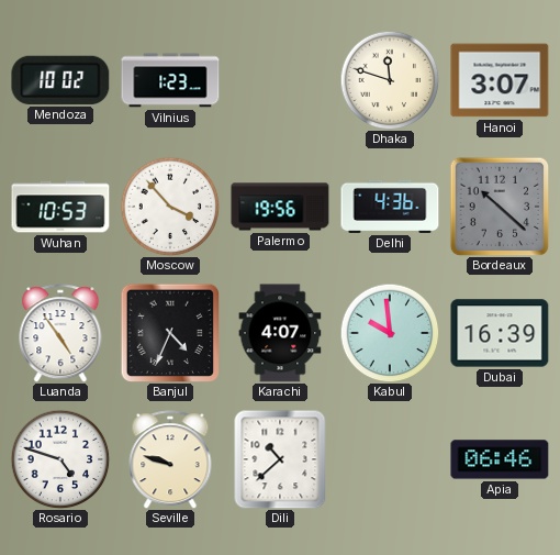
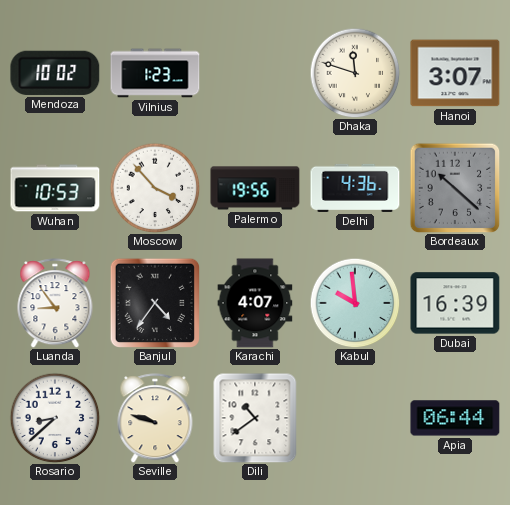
Luanda: 4:54 -> 8:54
Banjul: 4:34 -> 4:36
Rosario: 4:48 -> 8:38
Dili: 10:38 -> 10:39
Apia: 06:46 -> 06:44
